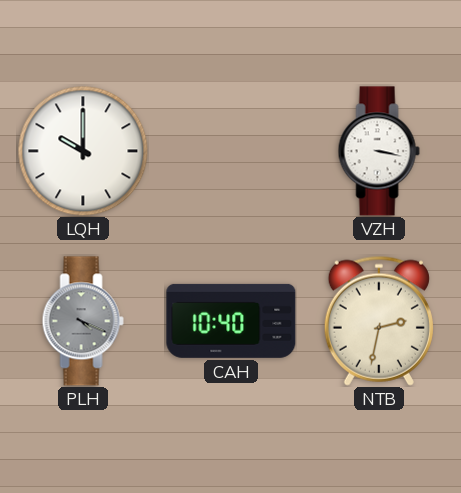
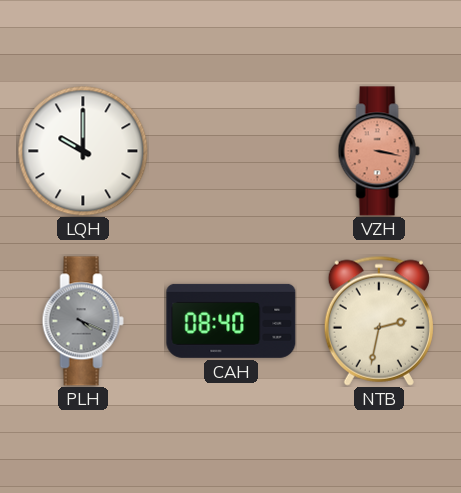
VZH dial: white -> salmon
CAH: 10:40 -> 08:40
